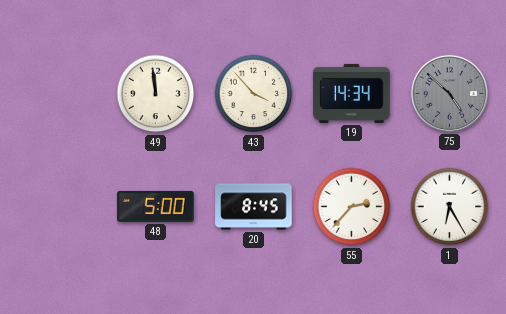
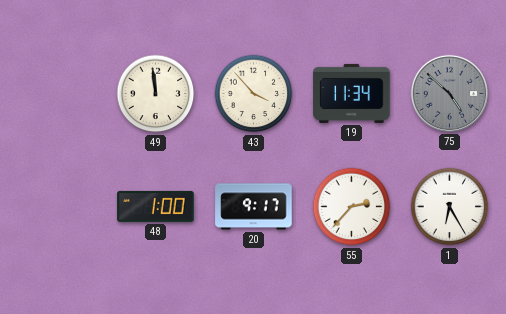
19: 14:34 -> 11:34
48: 5:00 -> 1:00
20: 8:45 -> 9:17
